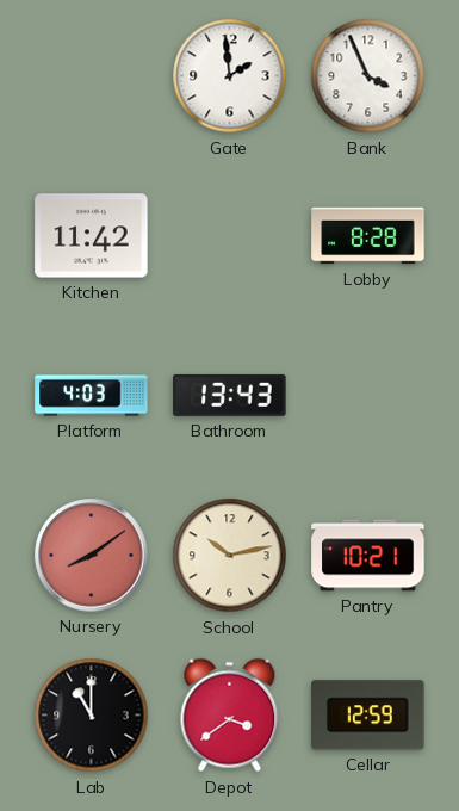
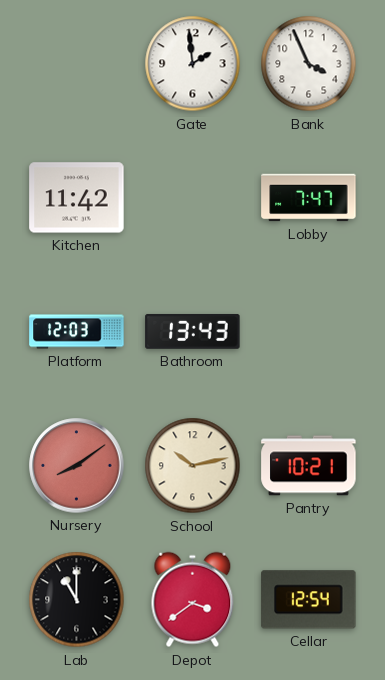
Lobby: 8:28 -> 7:47
Platform: 4:03 -> 12:03
Cellar: 12:59 -> 12:54
